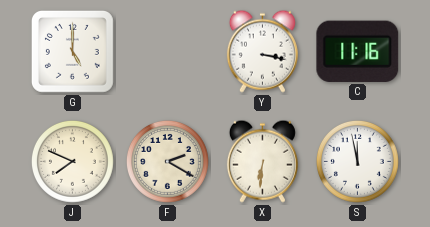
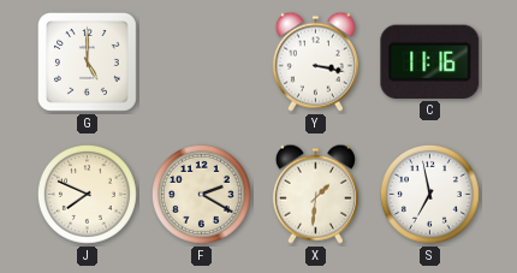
X: 6:31 -> 1:31
S: 11:58 -> 6:58
